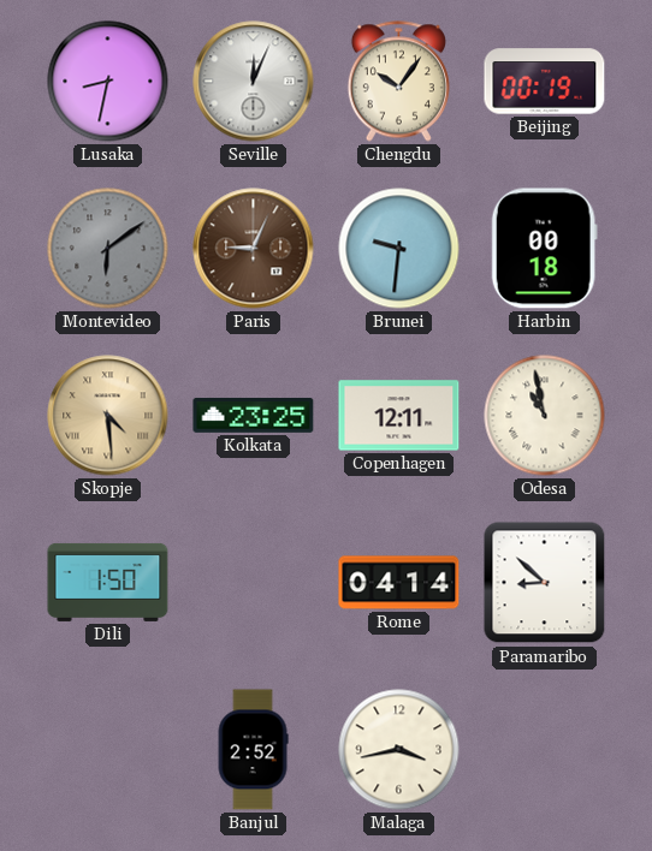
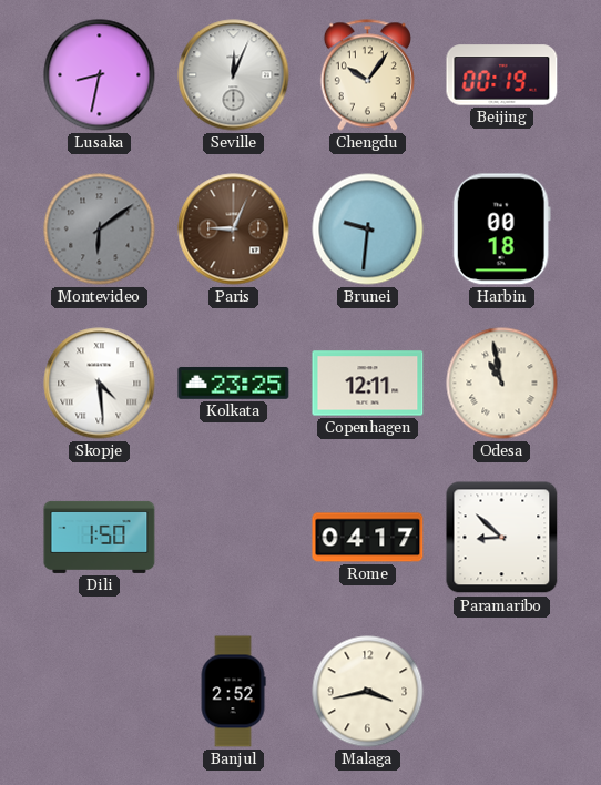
Skopje dial: champagne -> white
Rome: 04:14 -> 04:17
